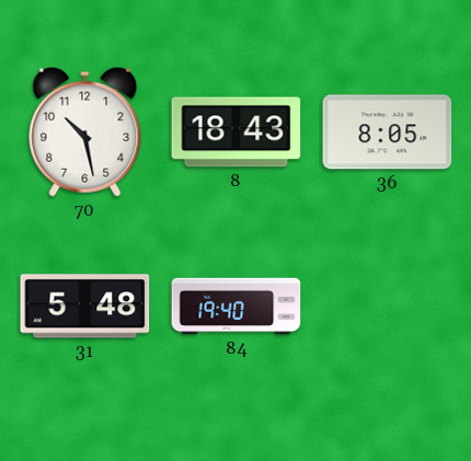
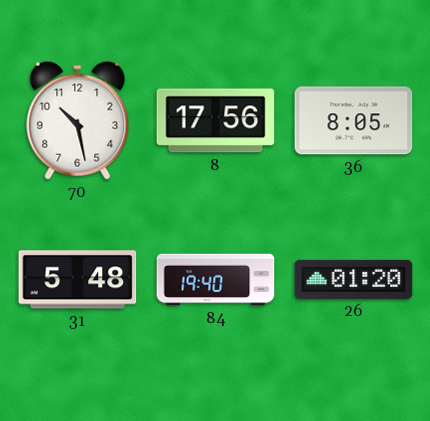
8: 18:43 -> 17:56
26: none -> 01:20
